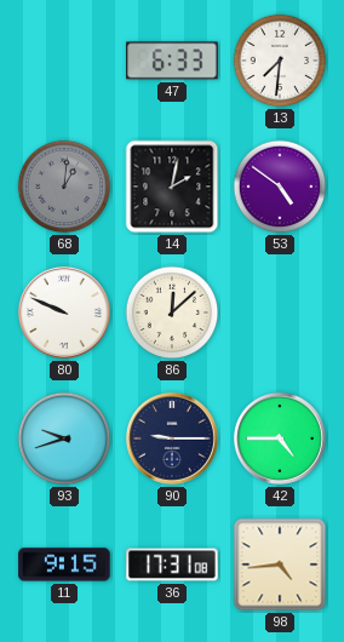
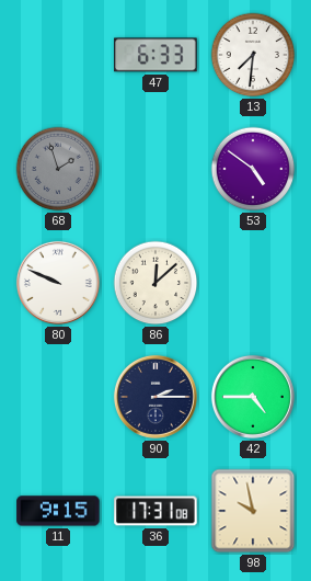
68: 1:01 -> 1:57
14: 2:02 -> none
93: 9:42 -> none
90: 9:15 -> 2:15
98: 4:44 -> 9:58
